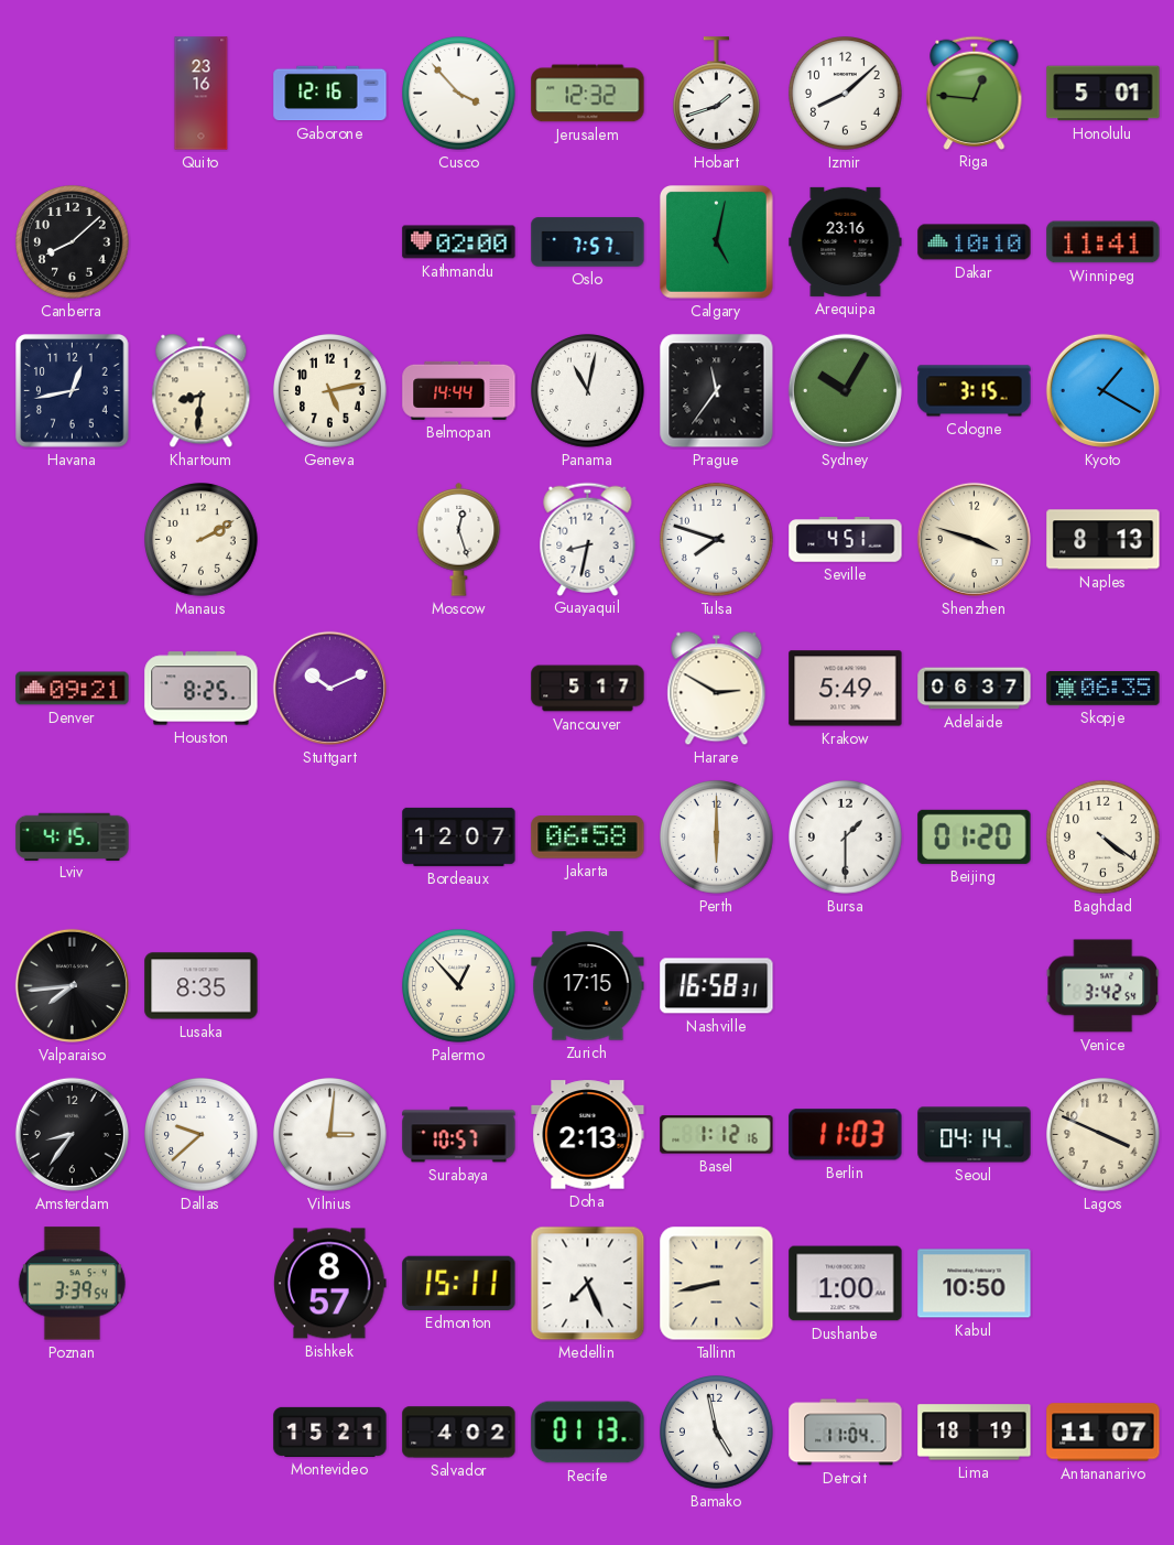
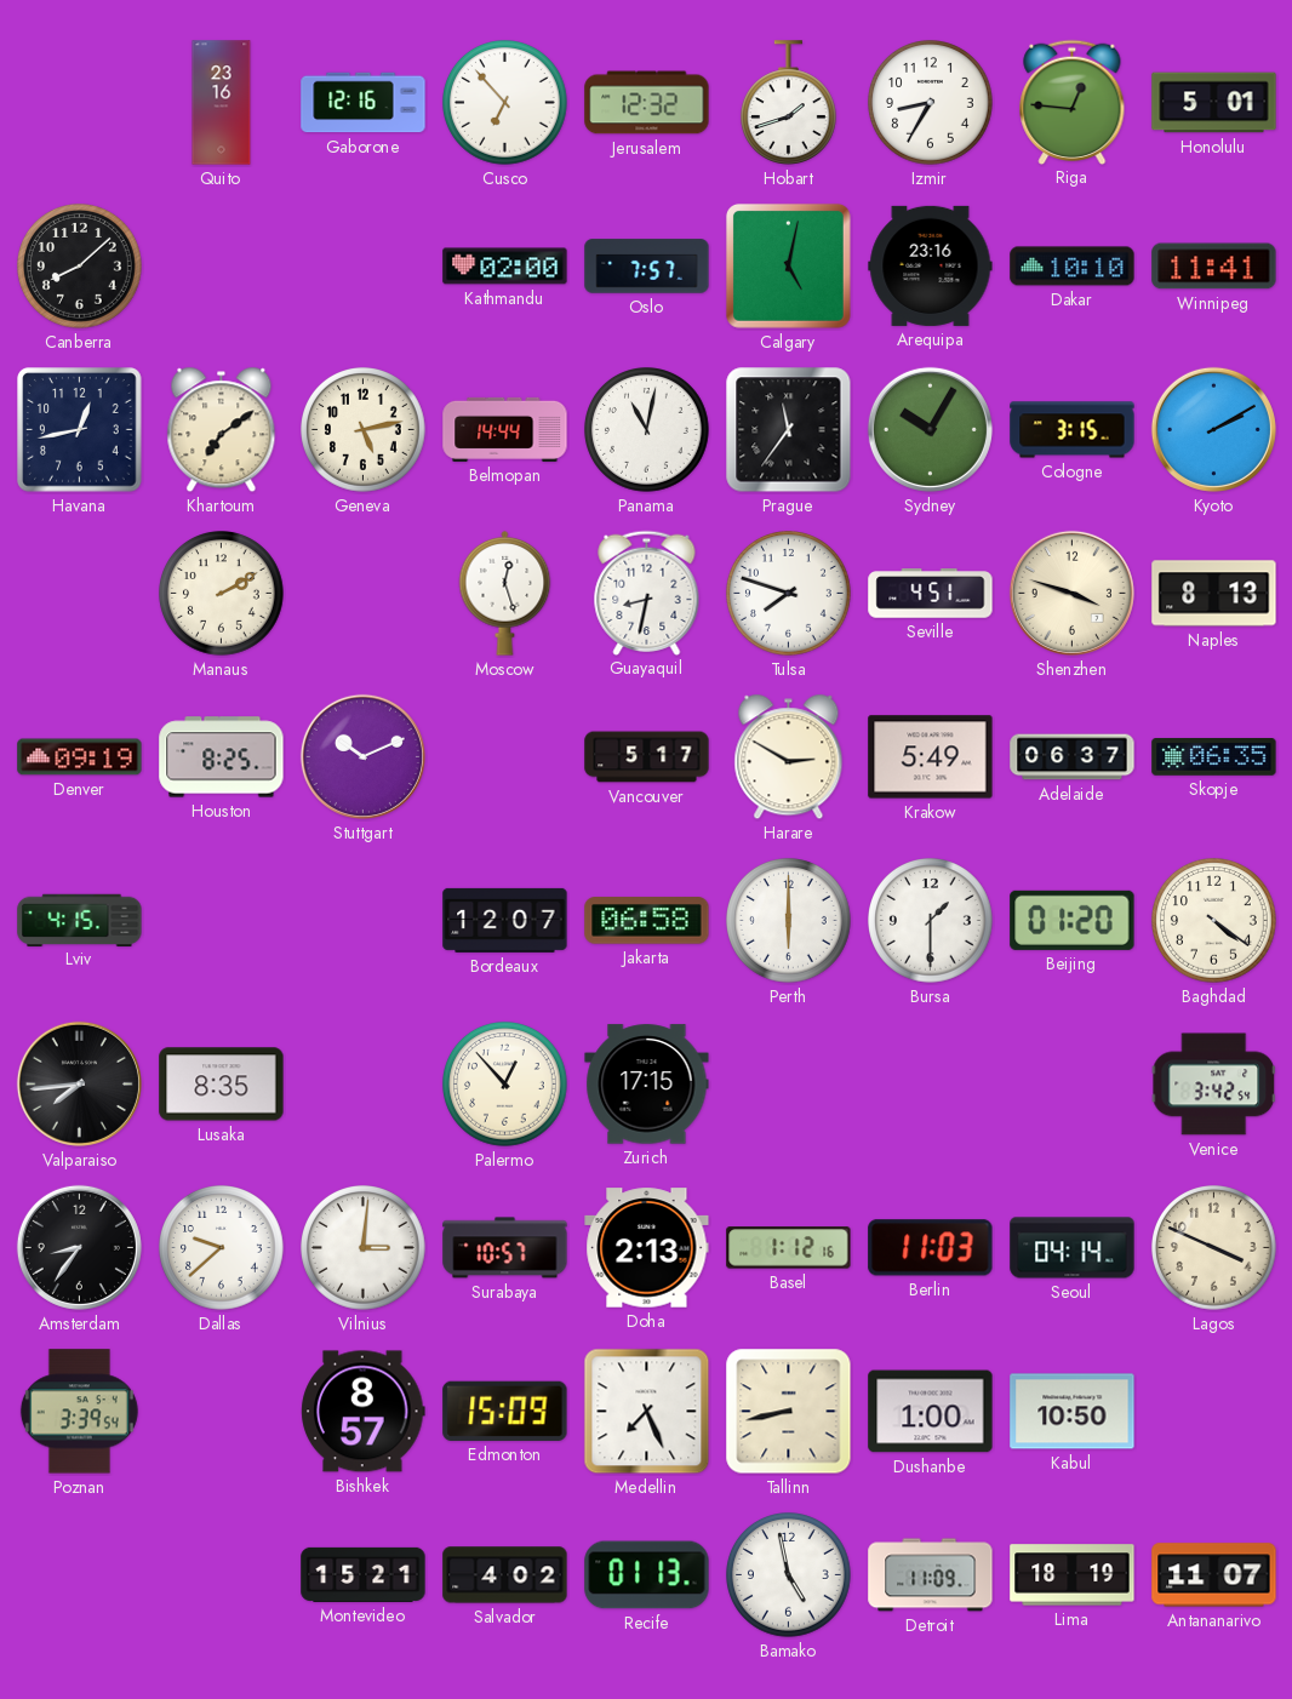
Cusco: 3:53 -> 6:53
Izmir: 8:08 -> 8:35
Khartoum: 8:31 -> 7:09
Kyoto: 1:20 -> 2:10
Denver: 09:21 -> 09:19
Nashville: 16:58 -> none
Edmonton: 15:11 -> 15:09
Detroit: 11:04 -> 11:09
